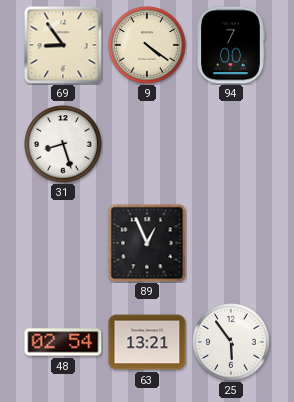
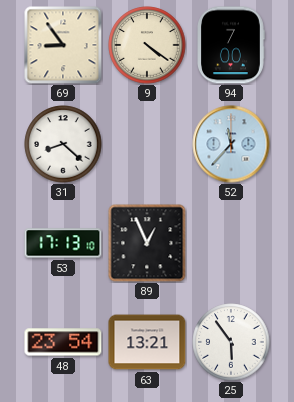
31: 8:27 -> 8:22
52: none -> 11:37
53: none -> 17:13
48: 02:54 -> 23:54
